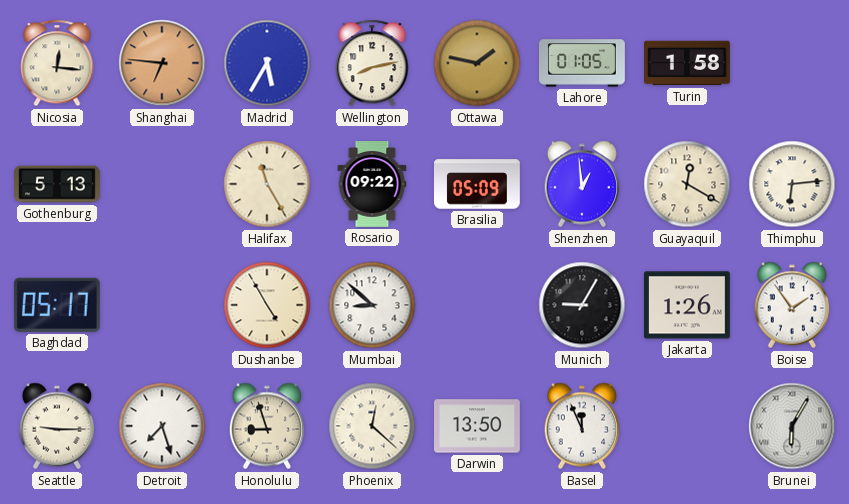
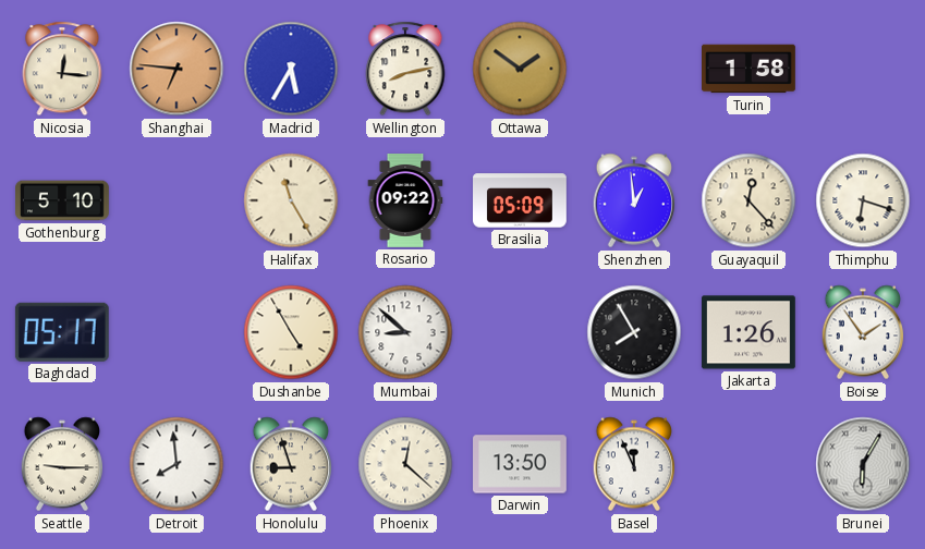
Ottawa: 1:47 -> 1:51
Lahore: 01:05 -> none
Gothenburg: 5:13 -> 5:10
Guayaquil: 12:20 -> 12:23
Thimphu: 6:14 -> 6:18
Munich: 9:05 -> 7:55
Detroit: 7:27 -> 7:59
